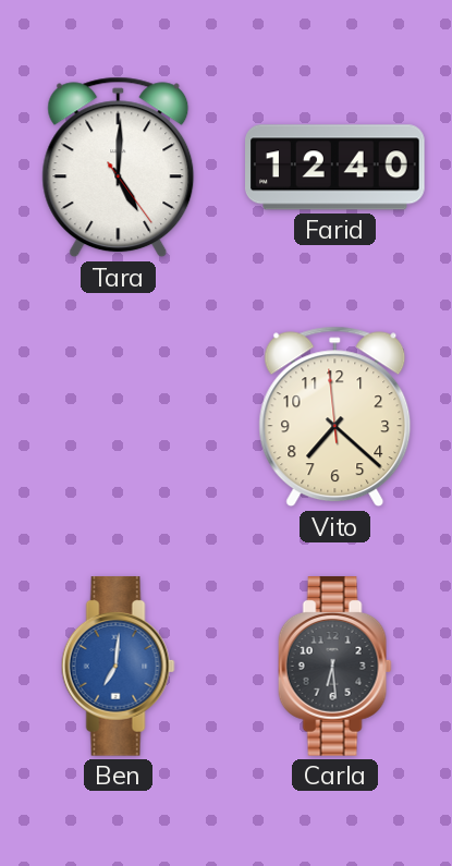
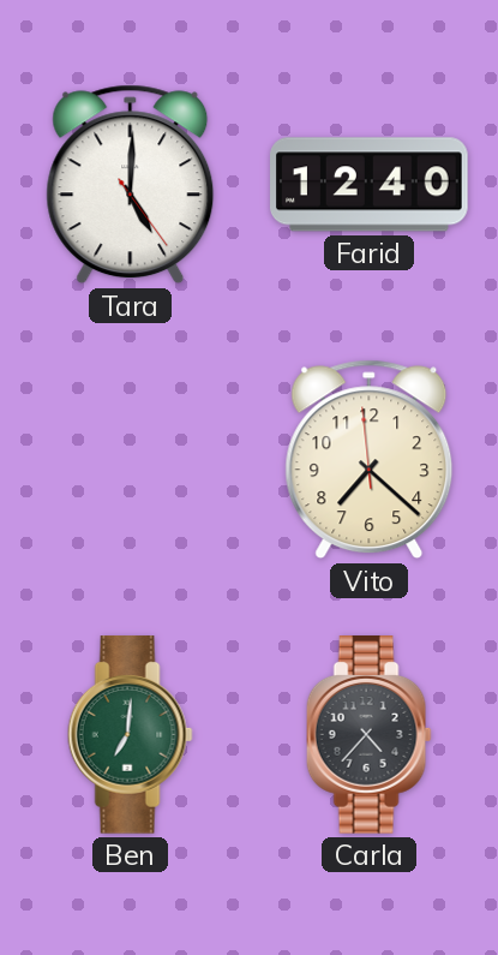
Ben dial: blue -> green
Carla: 6:29 -> 4:37
